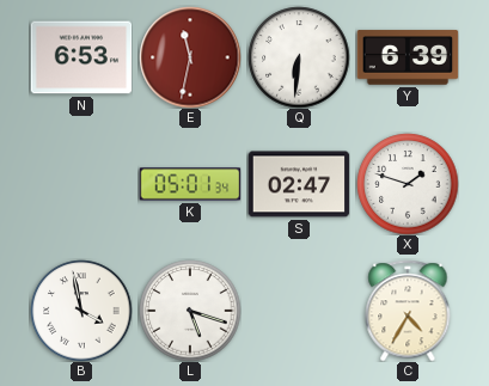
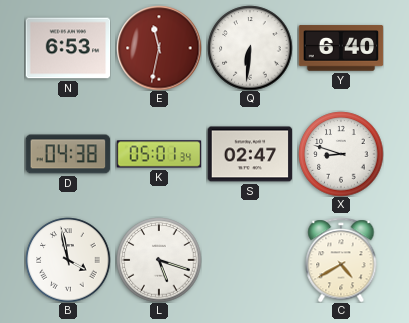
Y: 6:39 -> 6:40
D: none -> 04:38
X: 1:48 -> 8:48
C: 4:35 -> 4:40
